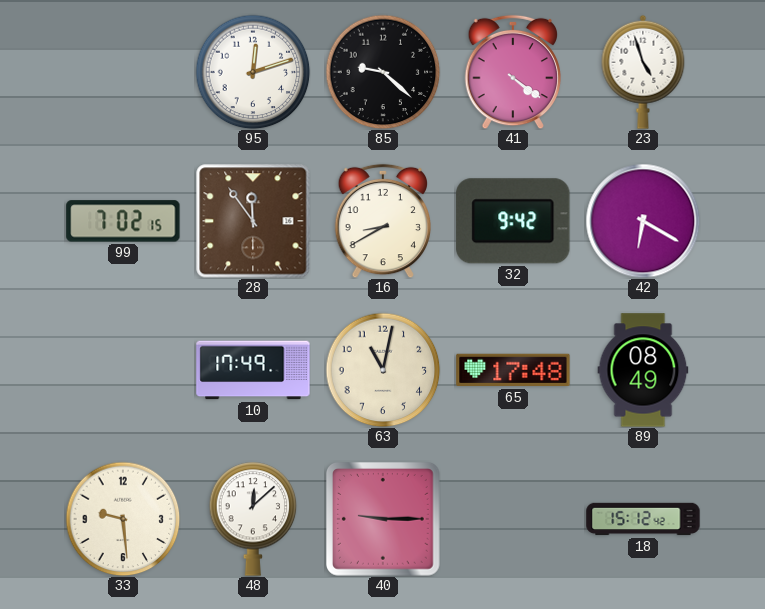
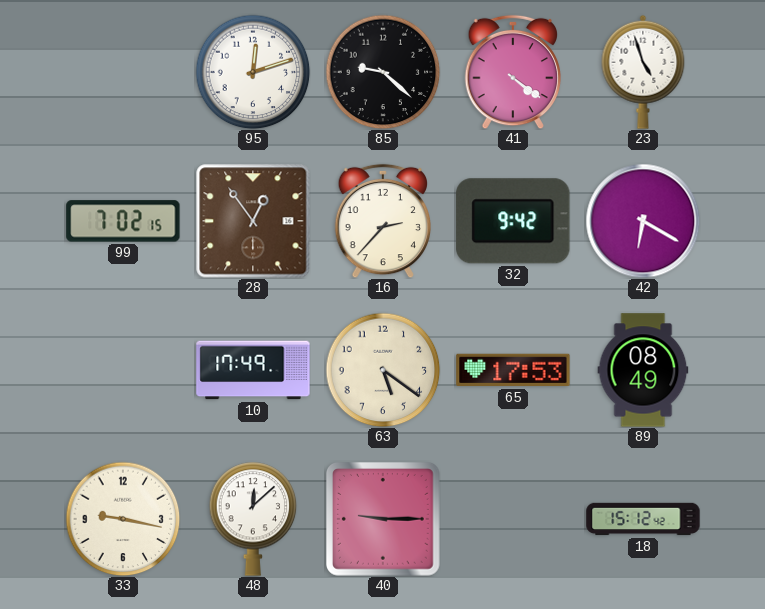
28: 11:54 -> 12:54
16: 8:40 -> 2:37
63: 11:02 -> 5:21
65: 17:48 -> 17:53
33: 9:29 -> 9:17
